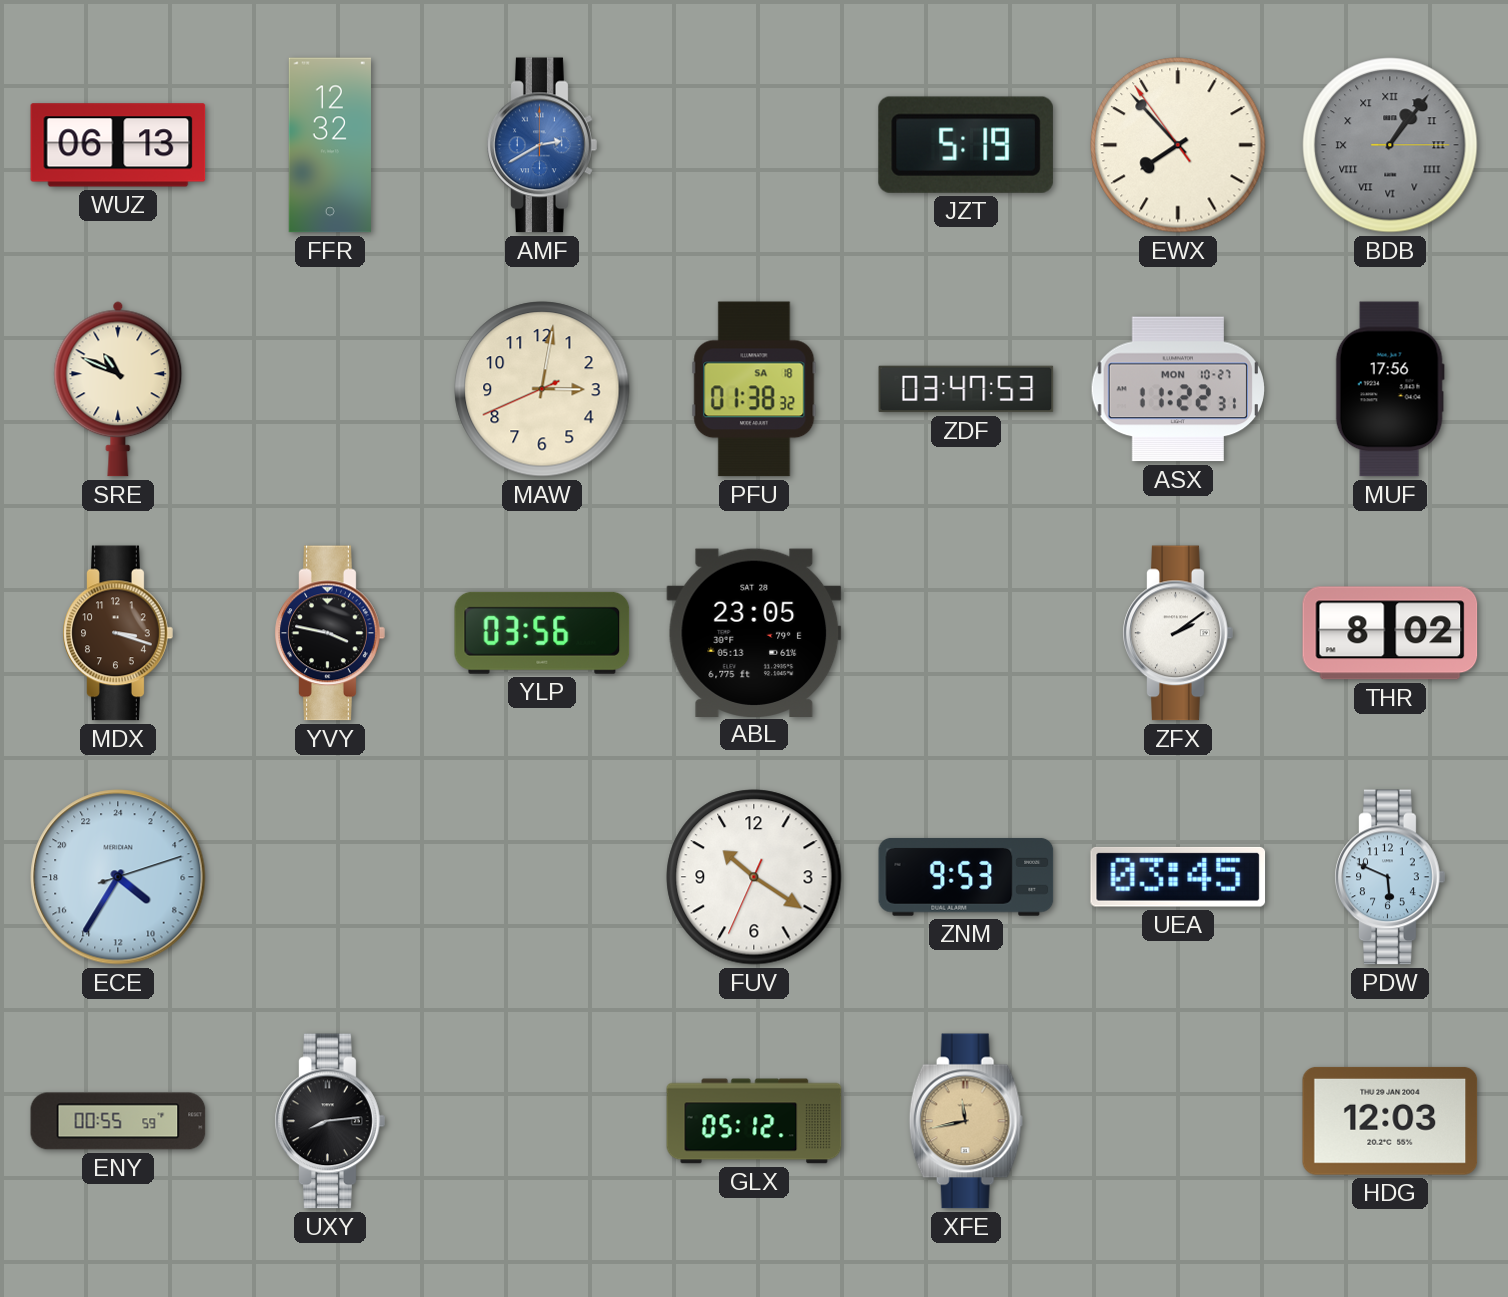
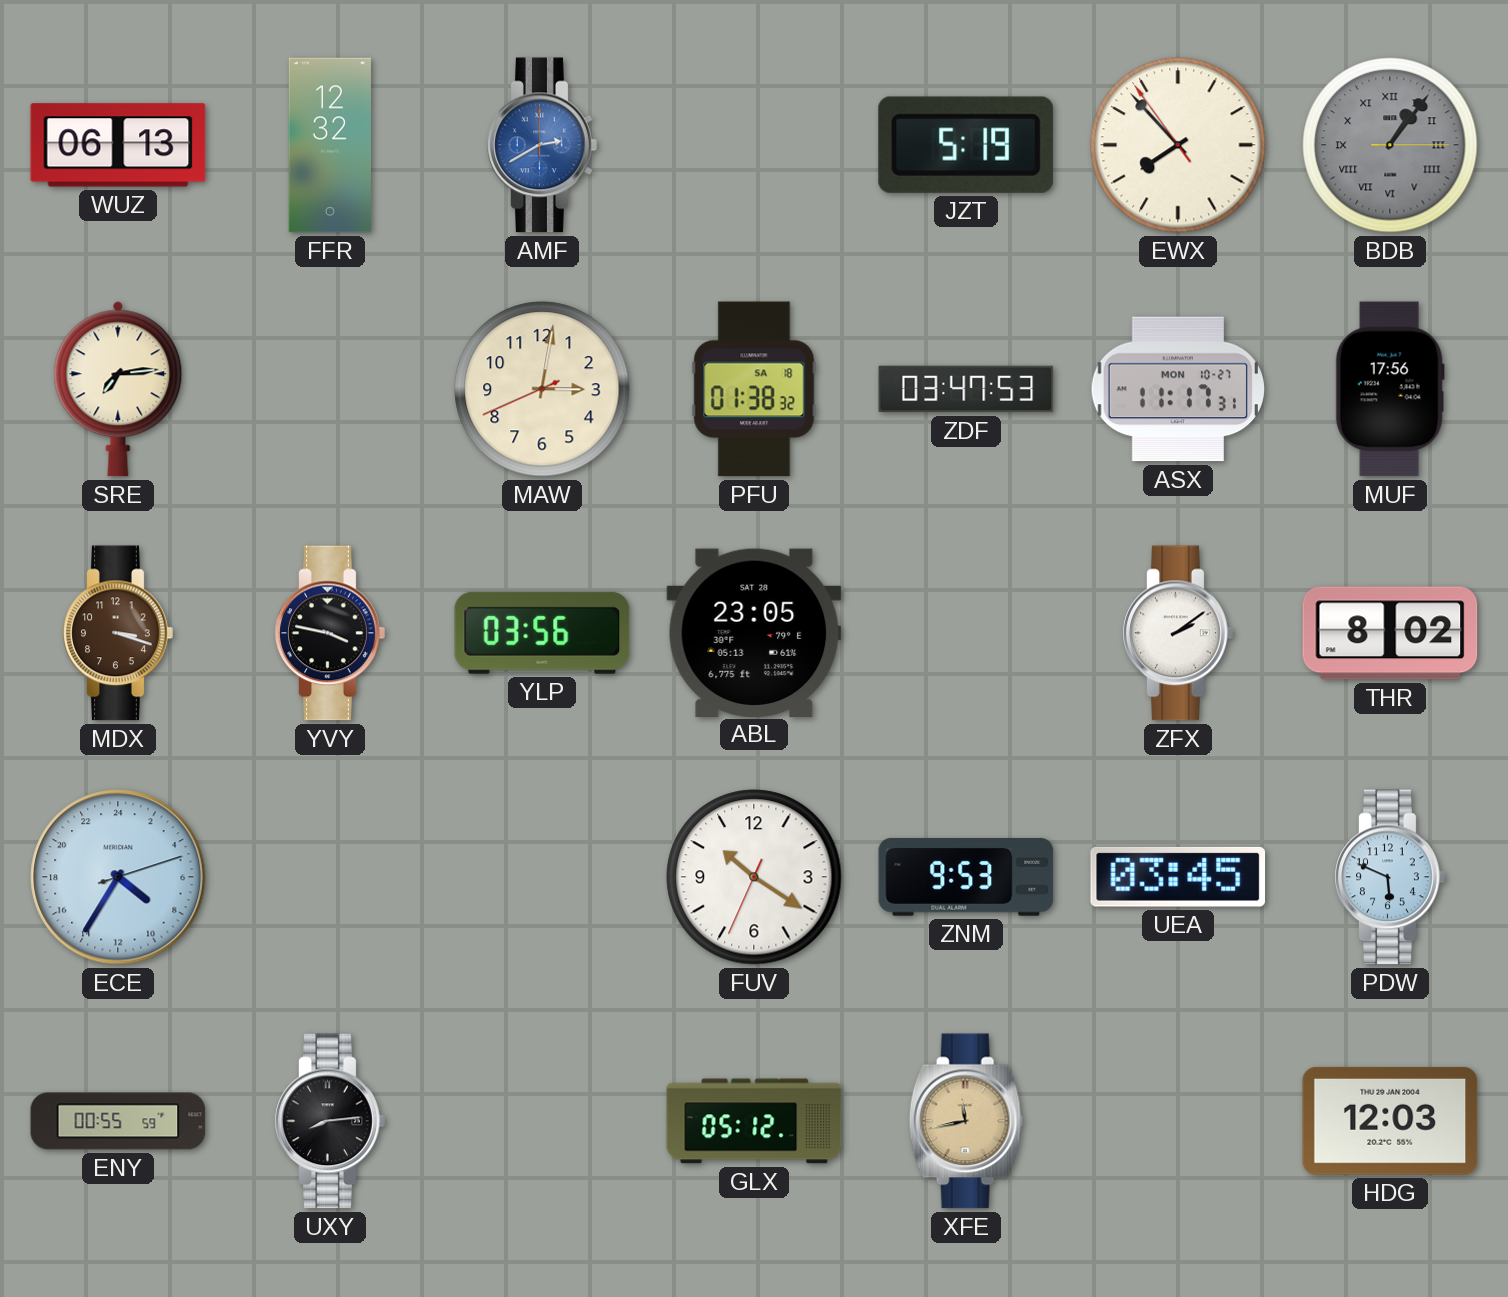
SRE: 10:49 -> 7:14
ASX: 11:22 -> 11:17
